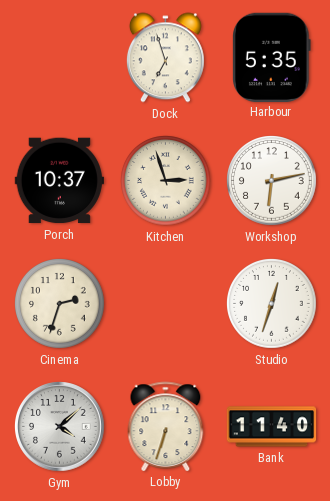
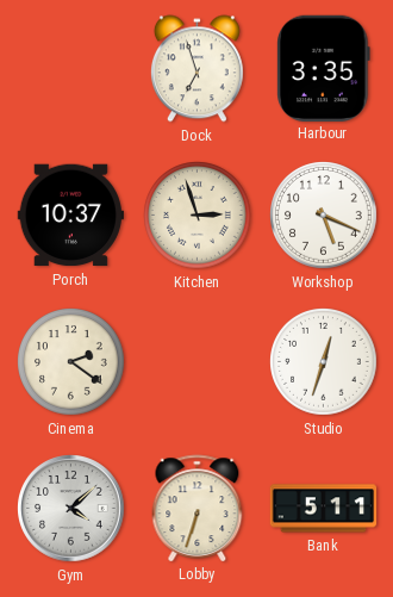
Harbour: 5:35 -> 3:35
Workshop: 6:13 -> 5:19
Cinema: 2:33 -> 2:21
Bank: 11:40 -> 5:11
